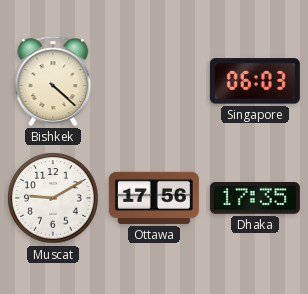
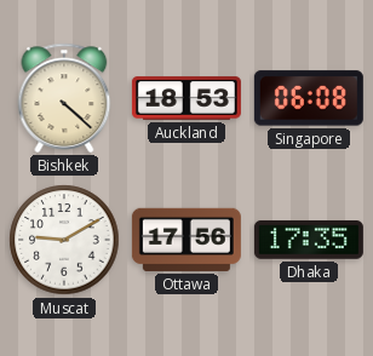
Auckland: none -> 18:53
Singapore: 06:03 -> 06:08
